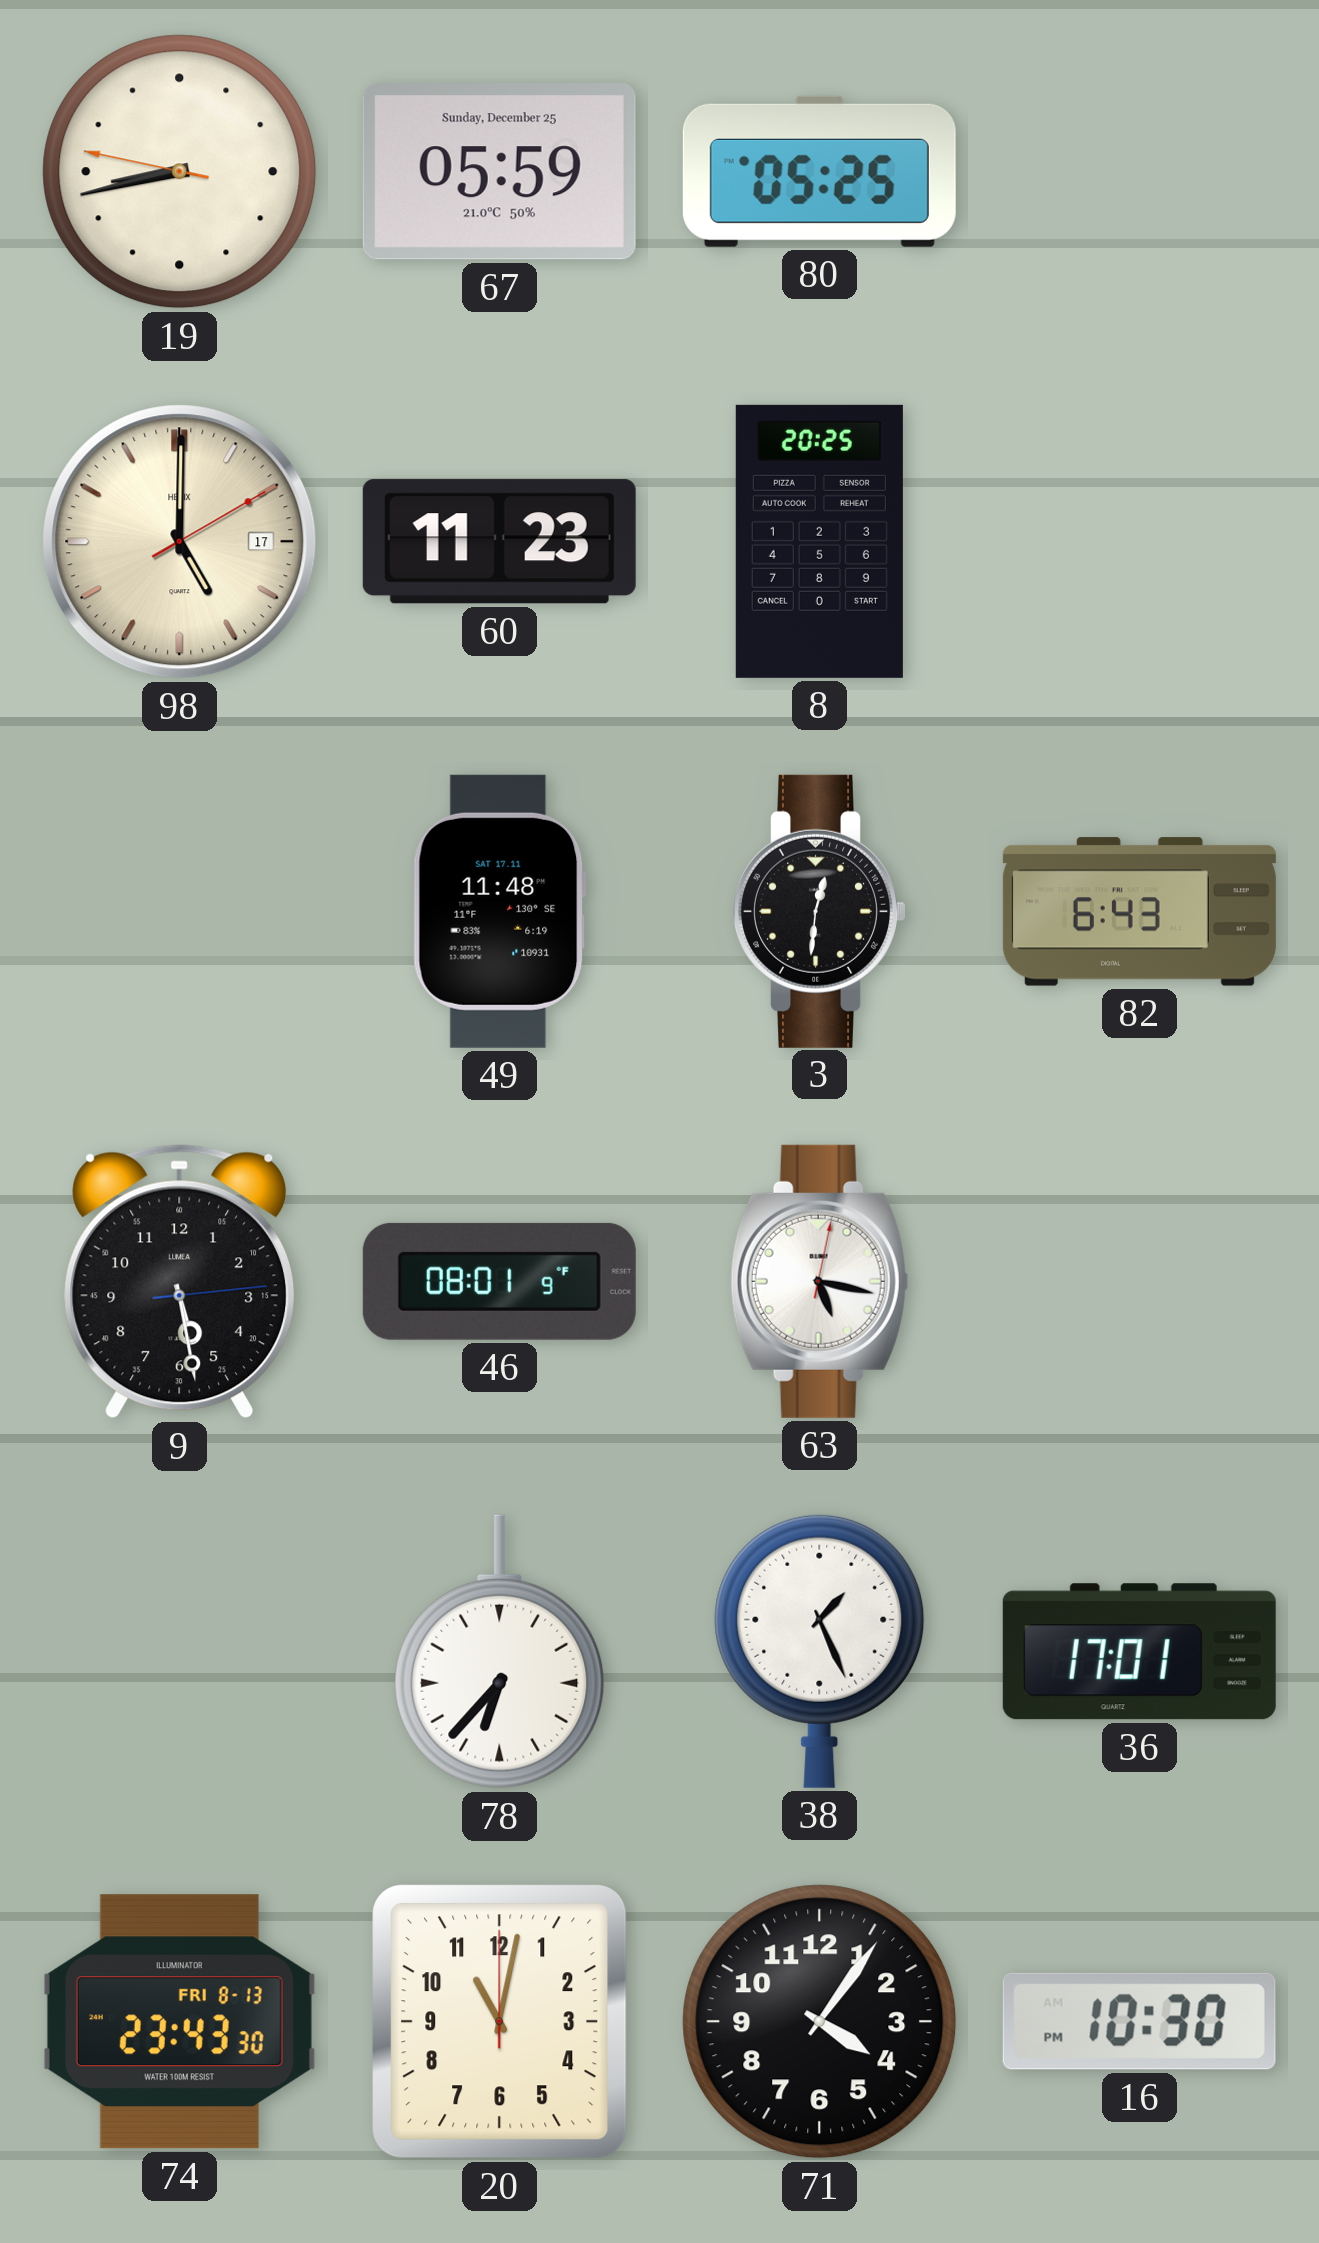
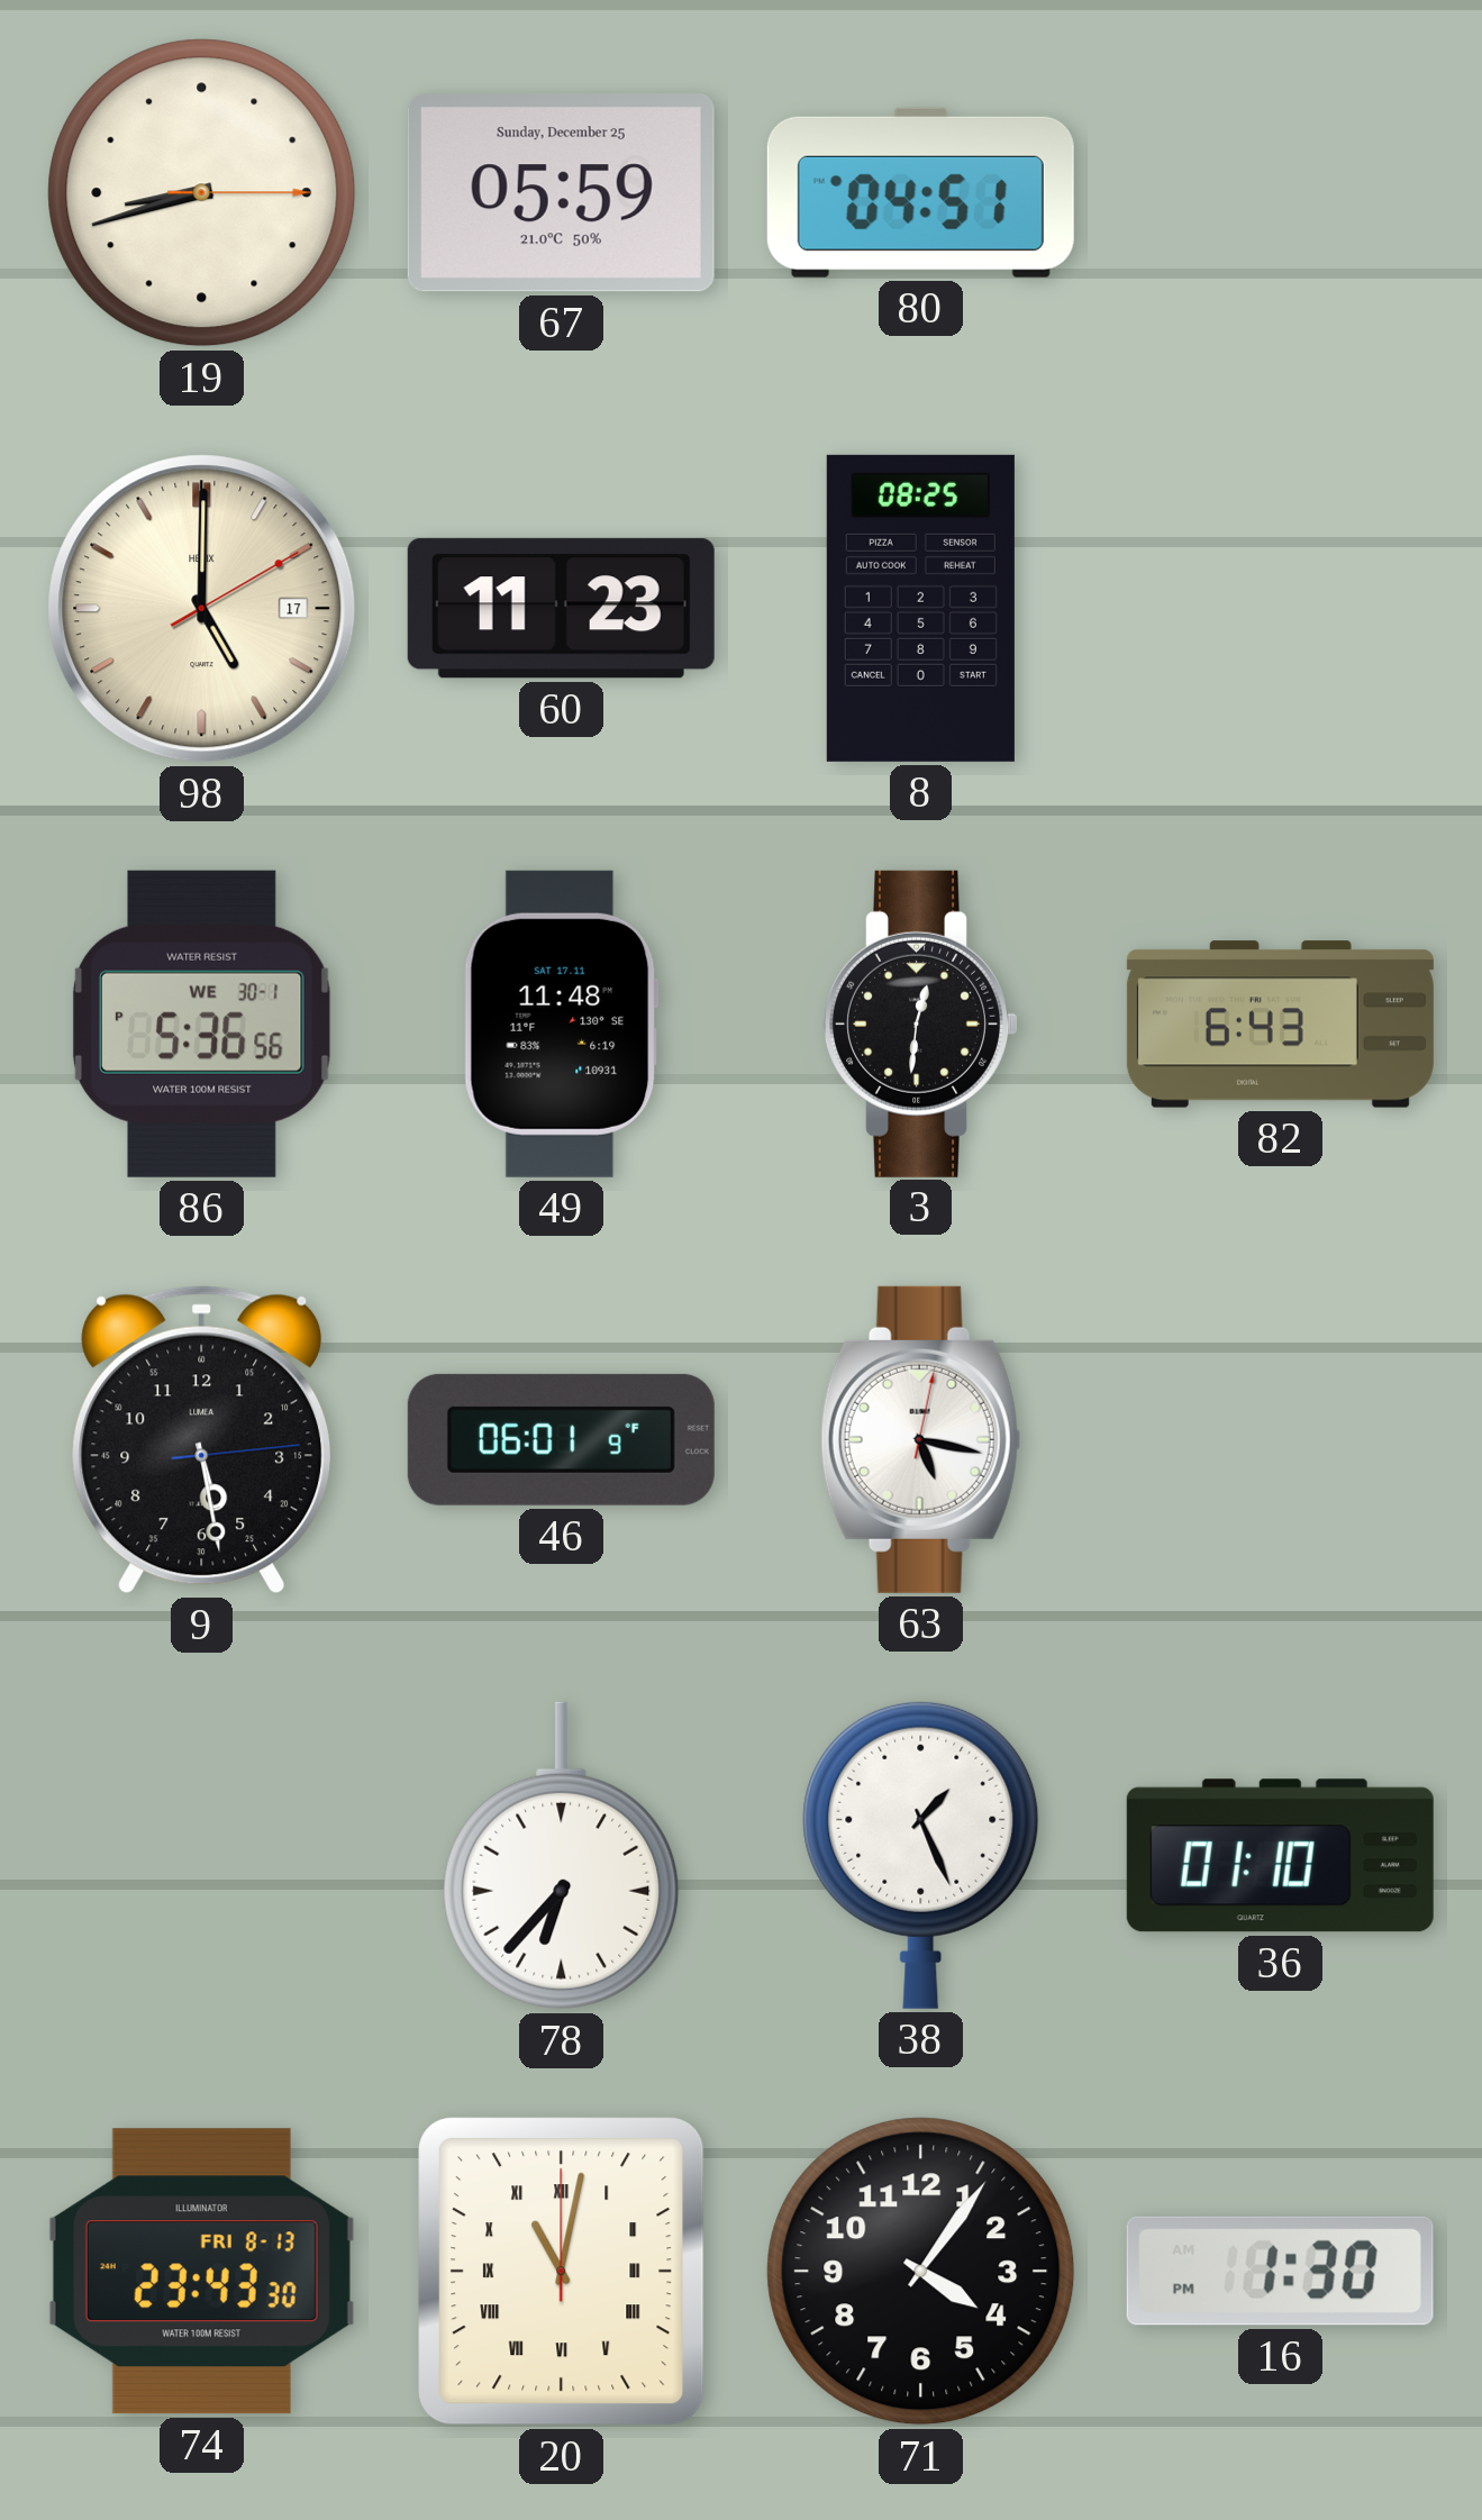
19: 8:42:47 -> 8:42:15
80: 05:25 -> 04:51
8: 20:25 -> 08:25
86: none -> 5:36
46: 08:01 -> 06:01
36: 17:01 -> 01:10
20 numerals: Arabic -> Roman
16: 10:30 -> 1:30
